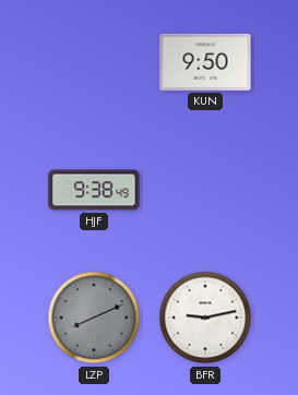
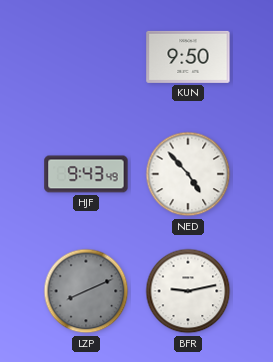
HJF: 9:38 -> 9:43
NED: none -> 4:53
